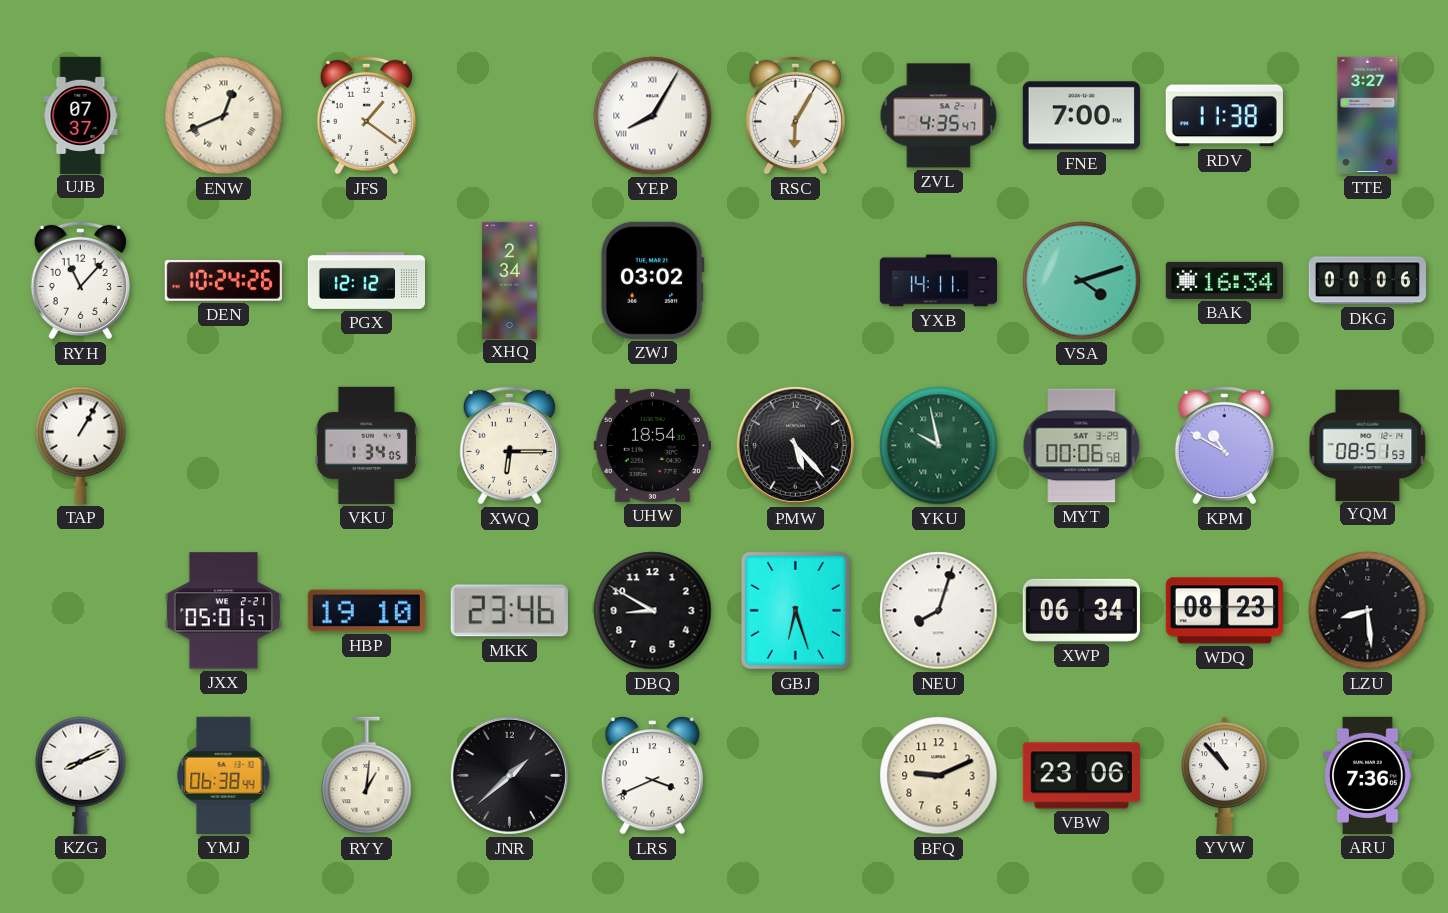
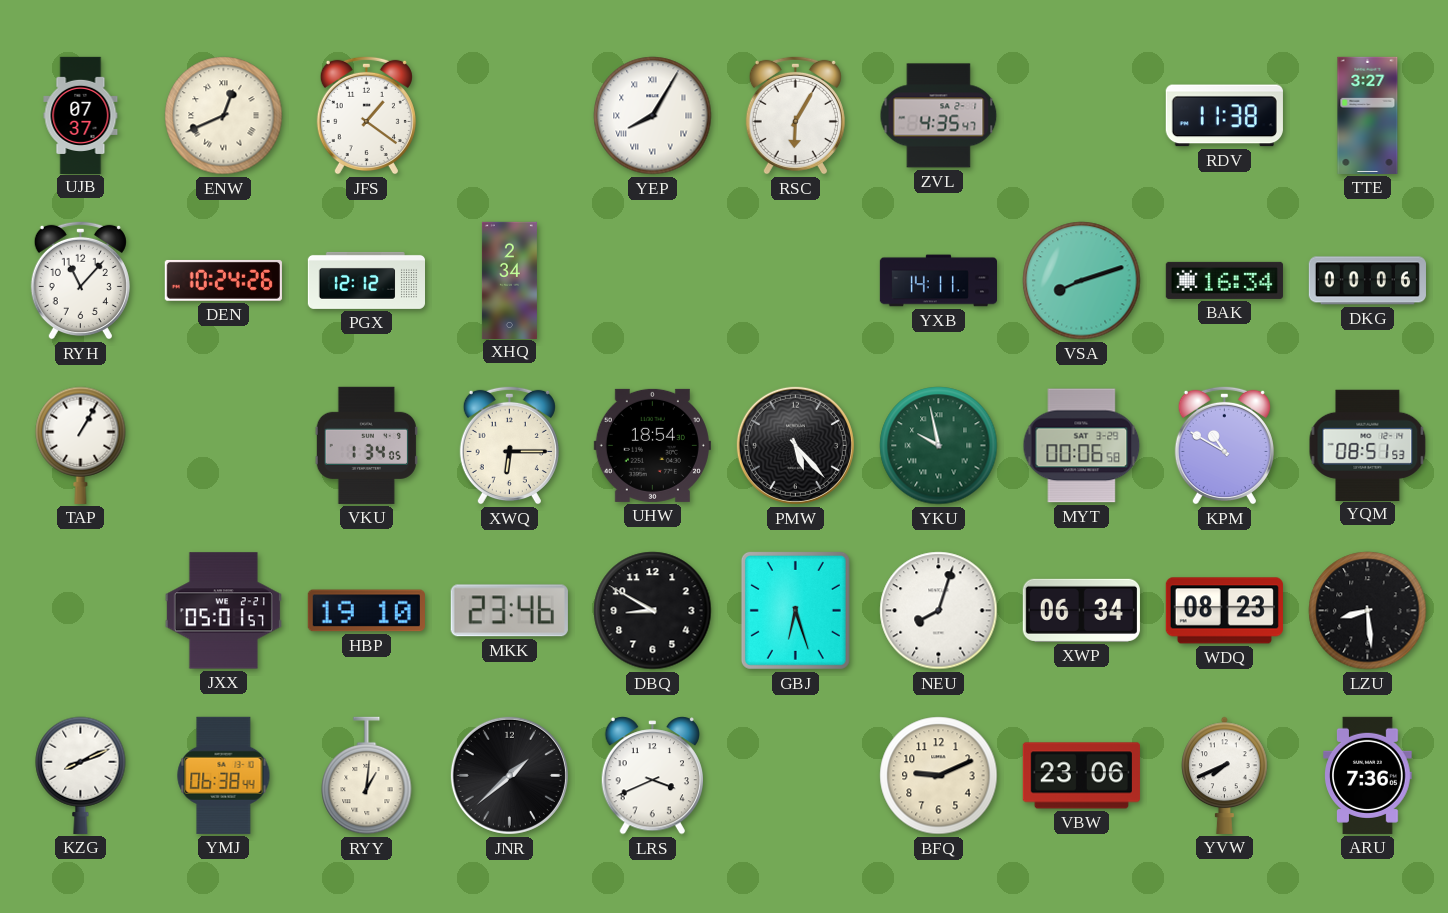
FNE: 7:00 -> none
ZWJ: 03:02 -> none
VSA: 4:12 -> 8:12
YVW: 10:53 -> 7:41
